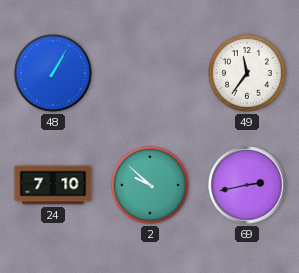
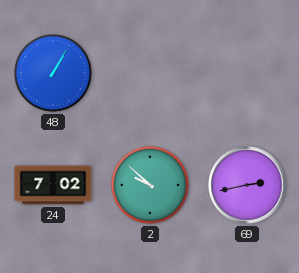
49: 11:36 -> none
24: 7:10 -> 7:02
